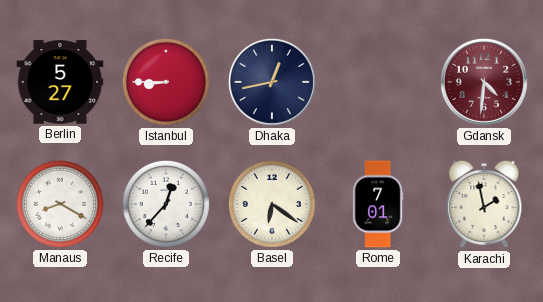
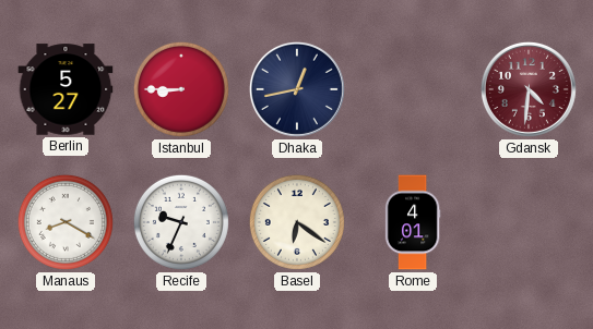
Recife: 12:37 -> 9:34
Rome: 7:01 -> 4:01
Karachi: 1:58 -> none
